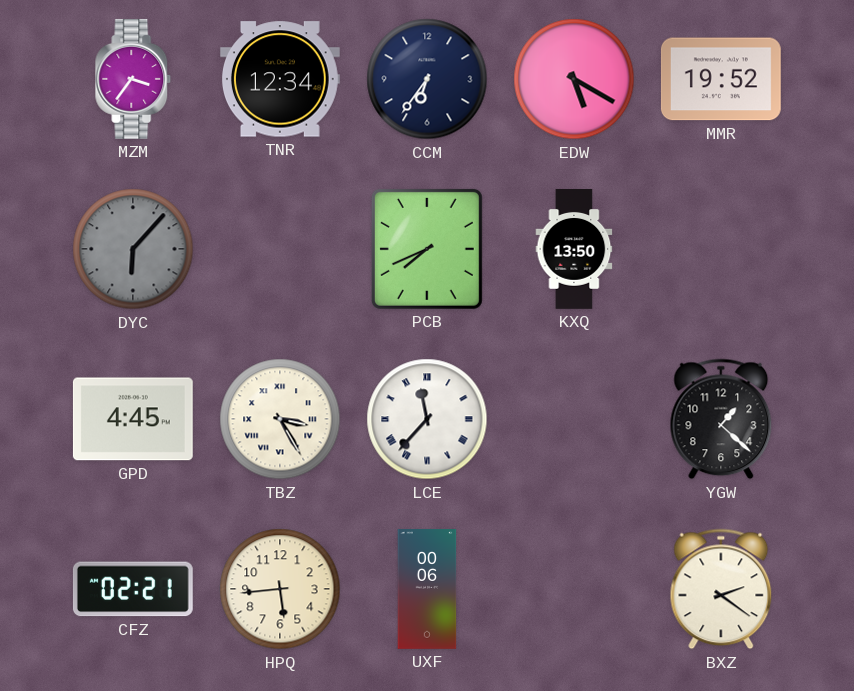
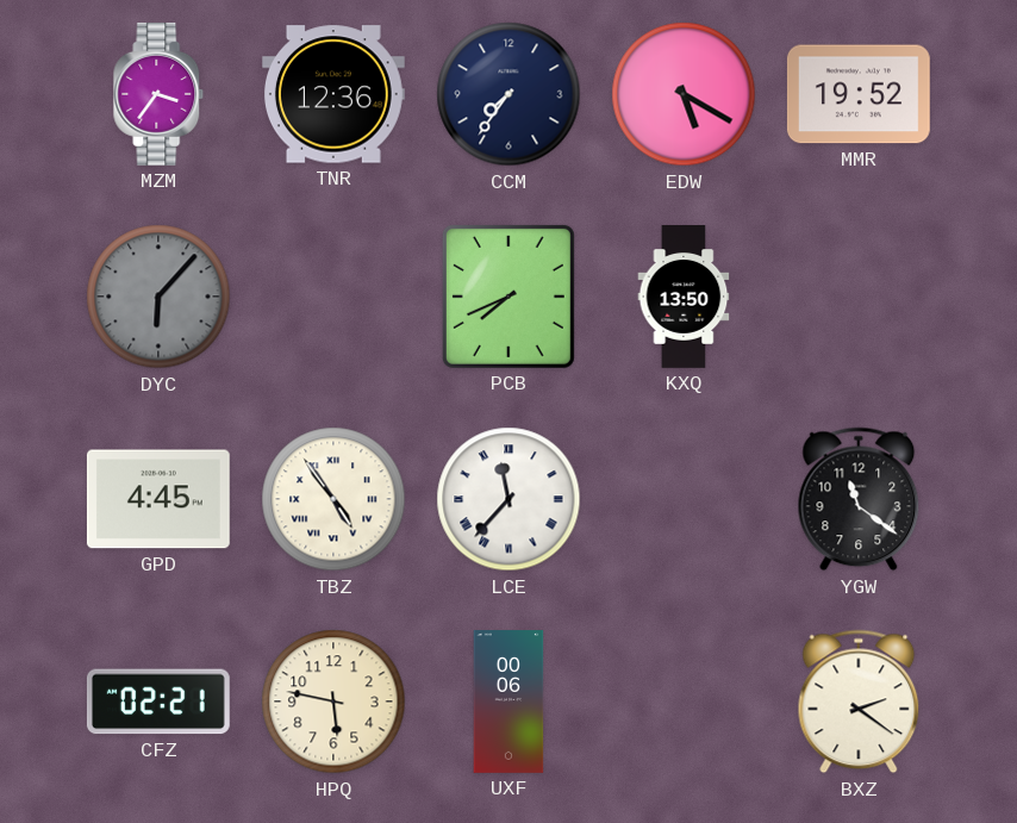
TNR: 12:34 -> 12:36
CCM: 6:36 -> 7:36
TBZ: 3:25 -> 4:54
YGW: 1:22 -> 11:21
HPQ: 5:44 -> 5:47
